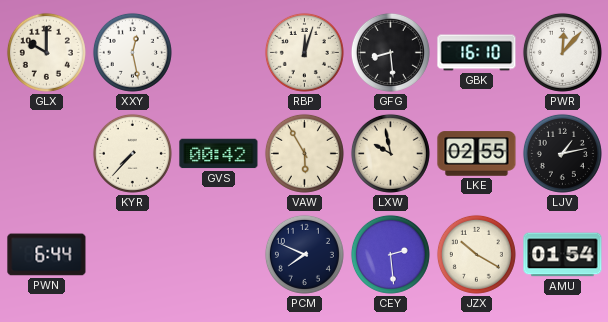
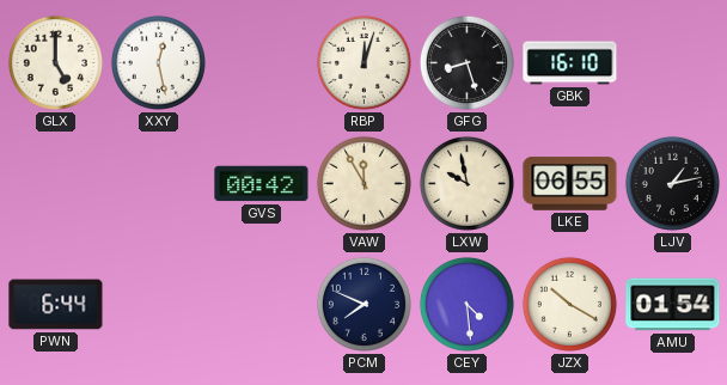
GLX: 10:00 -> 5:00
GFG: 8:29 -> 8:27
PWR: 12:07 -> none
KYR: 7:37 -> none
VAW: 5:55 -> 11:55
LKE: 02:55 -> 06:55
CEY: 2:29 -> 4:29
